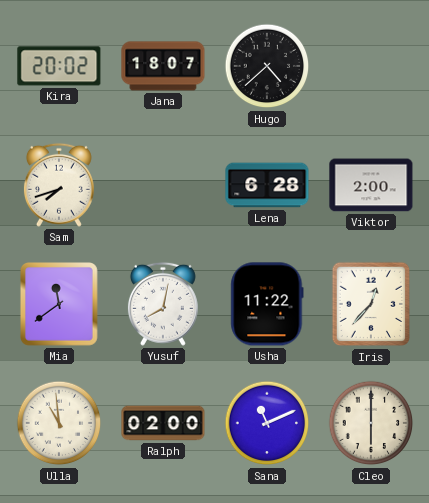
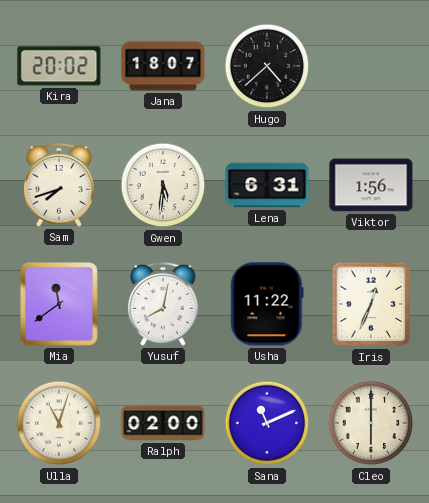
Gwen: none -> 5:31
Lena: 6:28 -> 6:31
Viktor: 2:00 -> 1:56
Iris: 12:37 -> 12:34
Ulla: 10:59 -> 11:03
